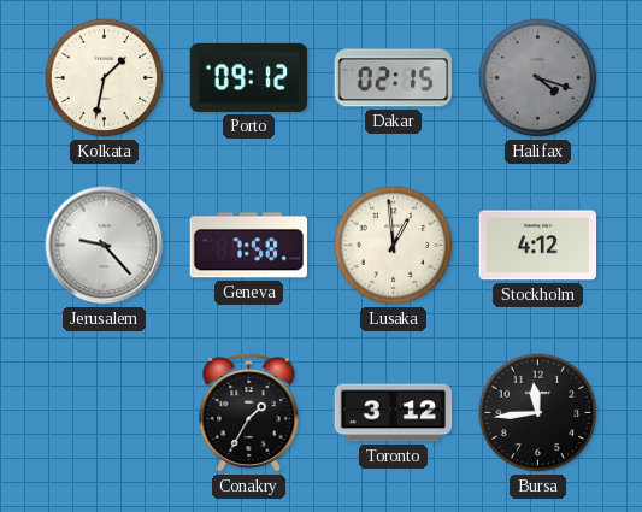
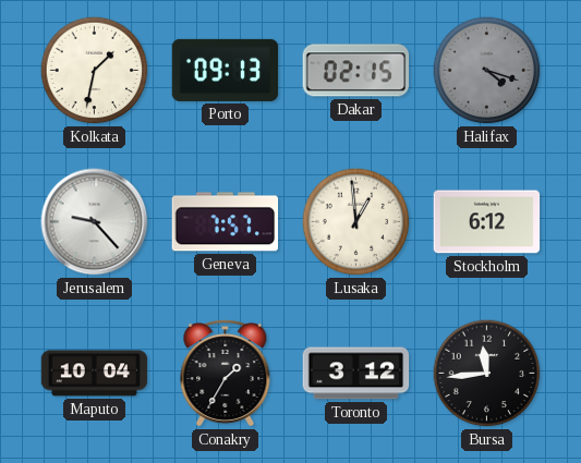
Porto: 09:12 -> 09:13
Geneva: 7:58 -> 7:57
Stockholm: 4:12 -> 6:12
Maputo: none -> 10:04
